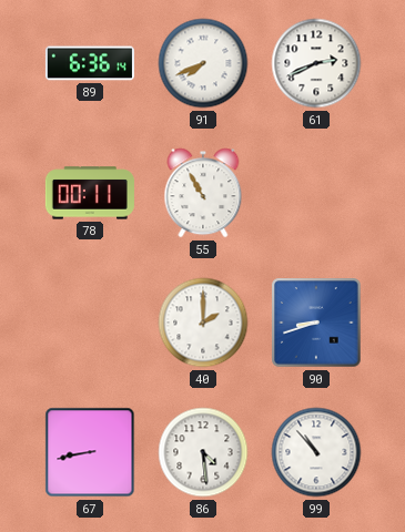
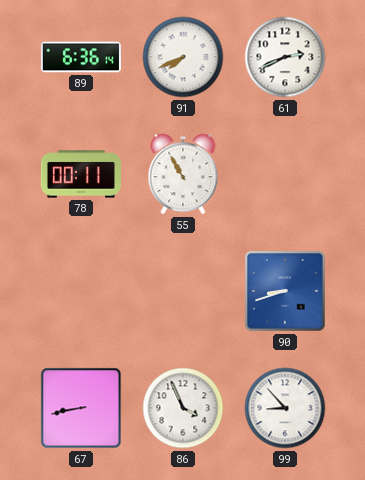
40: 2:00 -> none
86: 4:29 -> 3:56
99: 10:53 -> 8:53
